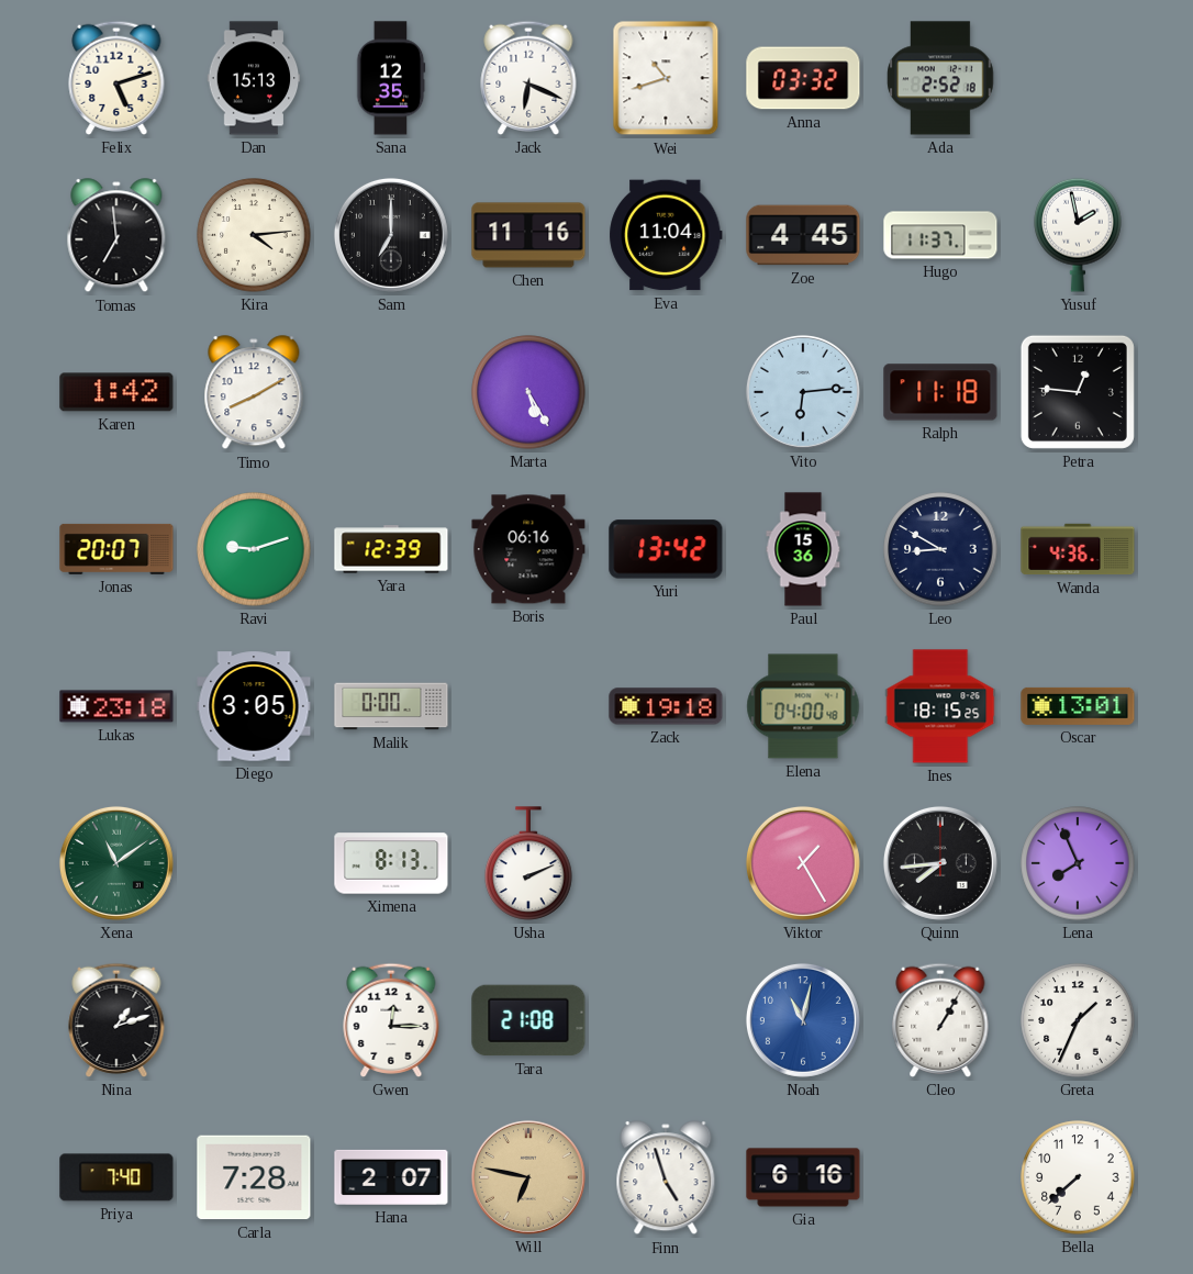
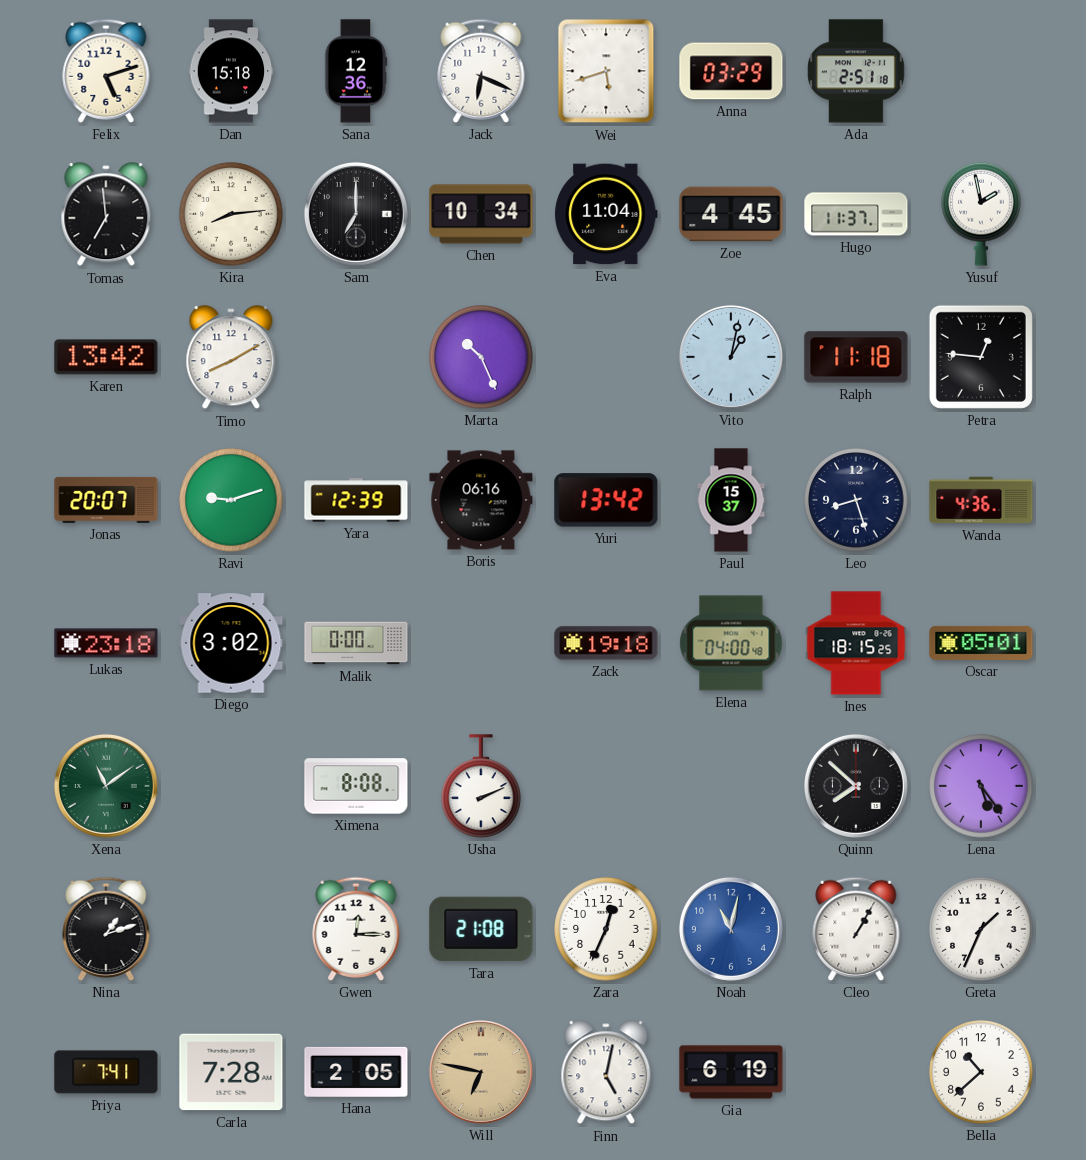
Dan: 15:13 -> 15:18
Sana: 12:35 -> 12:36
Wei: 10:42 -> 5:42
Anna: 03:32 -> 03:29
Ada: 2:52 -> 2:51
Kira: 4:14 -> 8:14
Chen: 11:16 -> 10:34
Karen: 1:42 -> 13:42
Marta: 5:25 -> 10:26
Vito: 6:14 -> 1:02
Paul: 15:36 -> 15:37
Leo: 8:50 -> 8:27
Diego: 3:05 -> 3:02
Oscar: 13:01 -> 05:01
Ximena: 8:13 -> 8:08
Viktor: 1:25 -> none
Quinn: 7:44 -> 7:52
Lena: 7:56 -> 5:24
Zara: none -> 12:34
Priya: 7:40 -> 7:41
Hana: 2:07 -> 2:05
Finn: 4:57 -> 5:02
Gia: 6:16 -> 6:19
Bella: 7:38 -> 10:38
